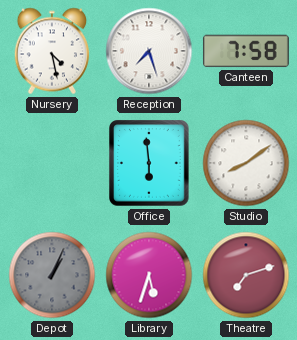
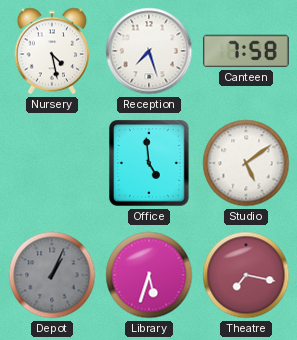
Office: 5:59 -> 4:59
Studio: 8:09 -> 5:09
Theatre: 7:12 -> 7:17
